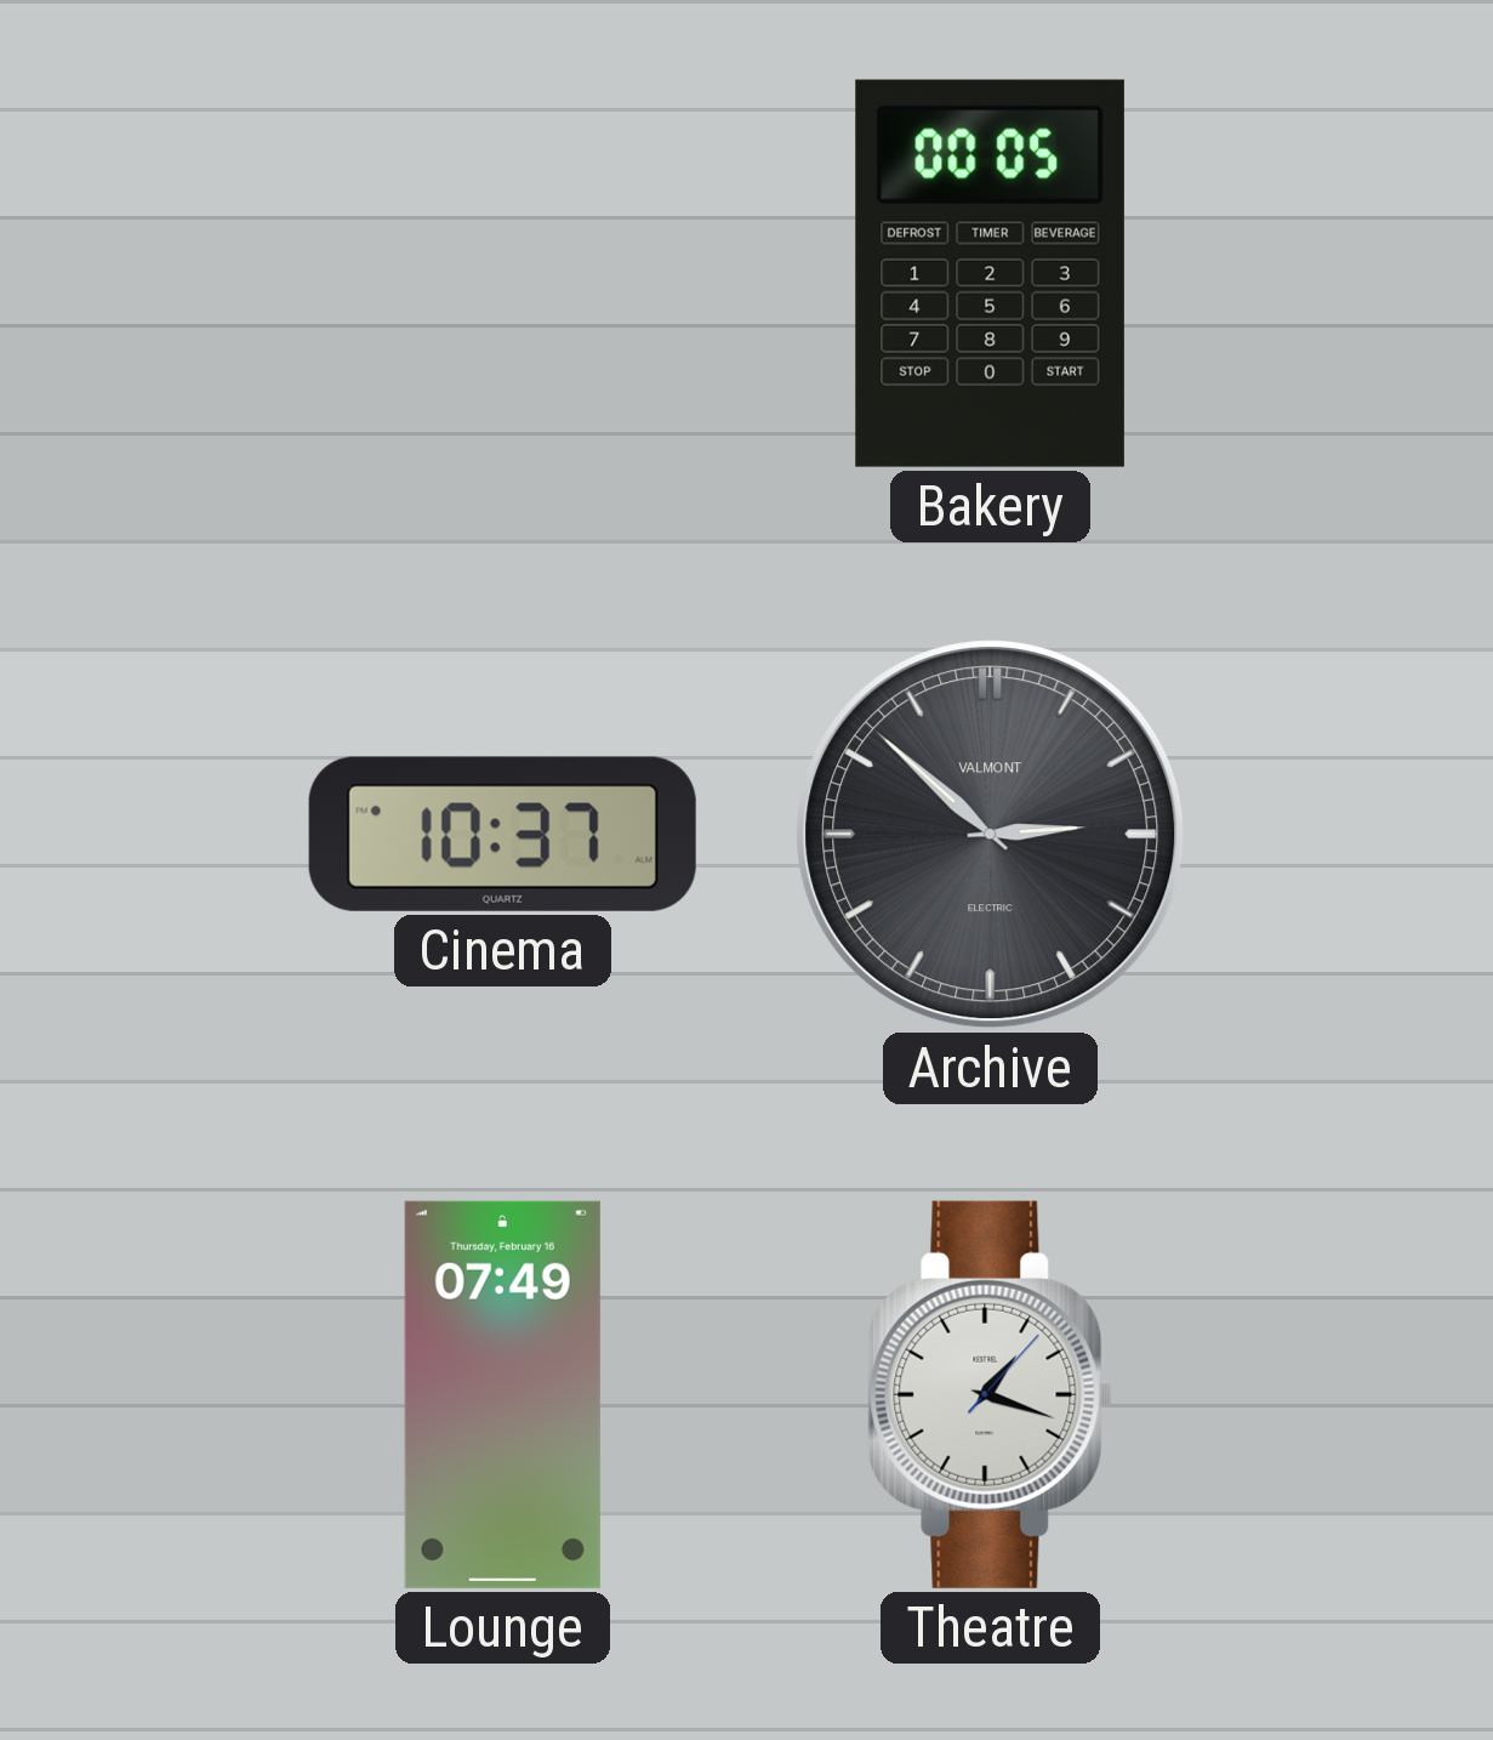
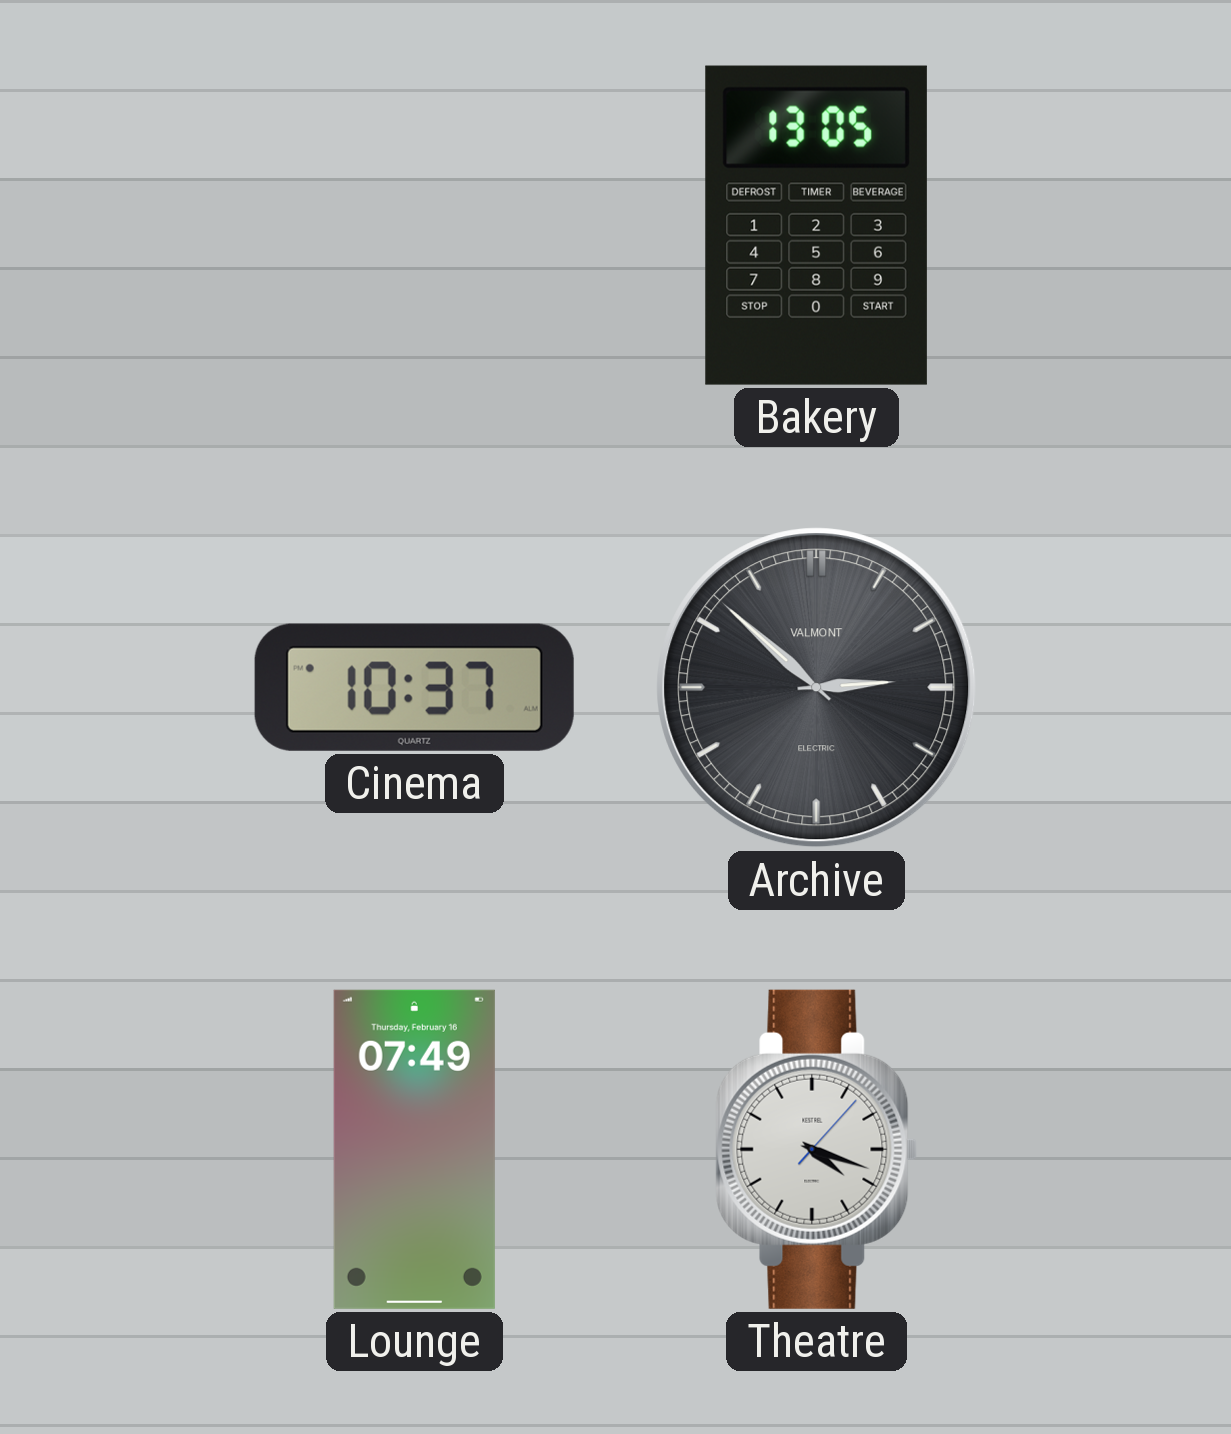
Bakery: 00:05 -> 13:05
Theatre: 1:18 -> 4:18
